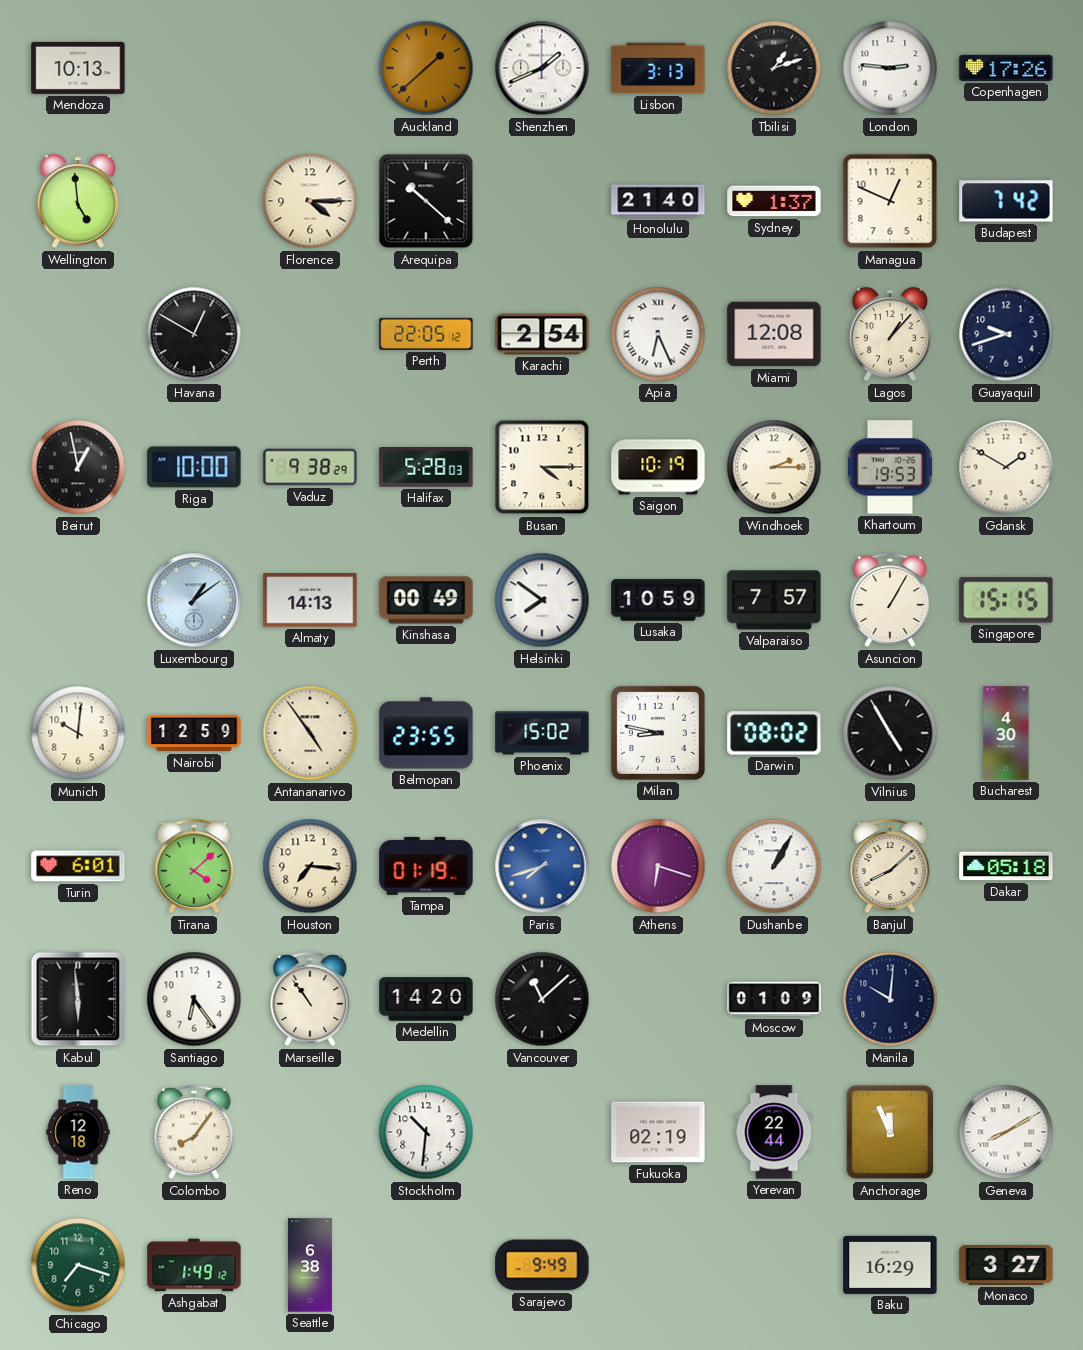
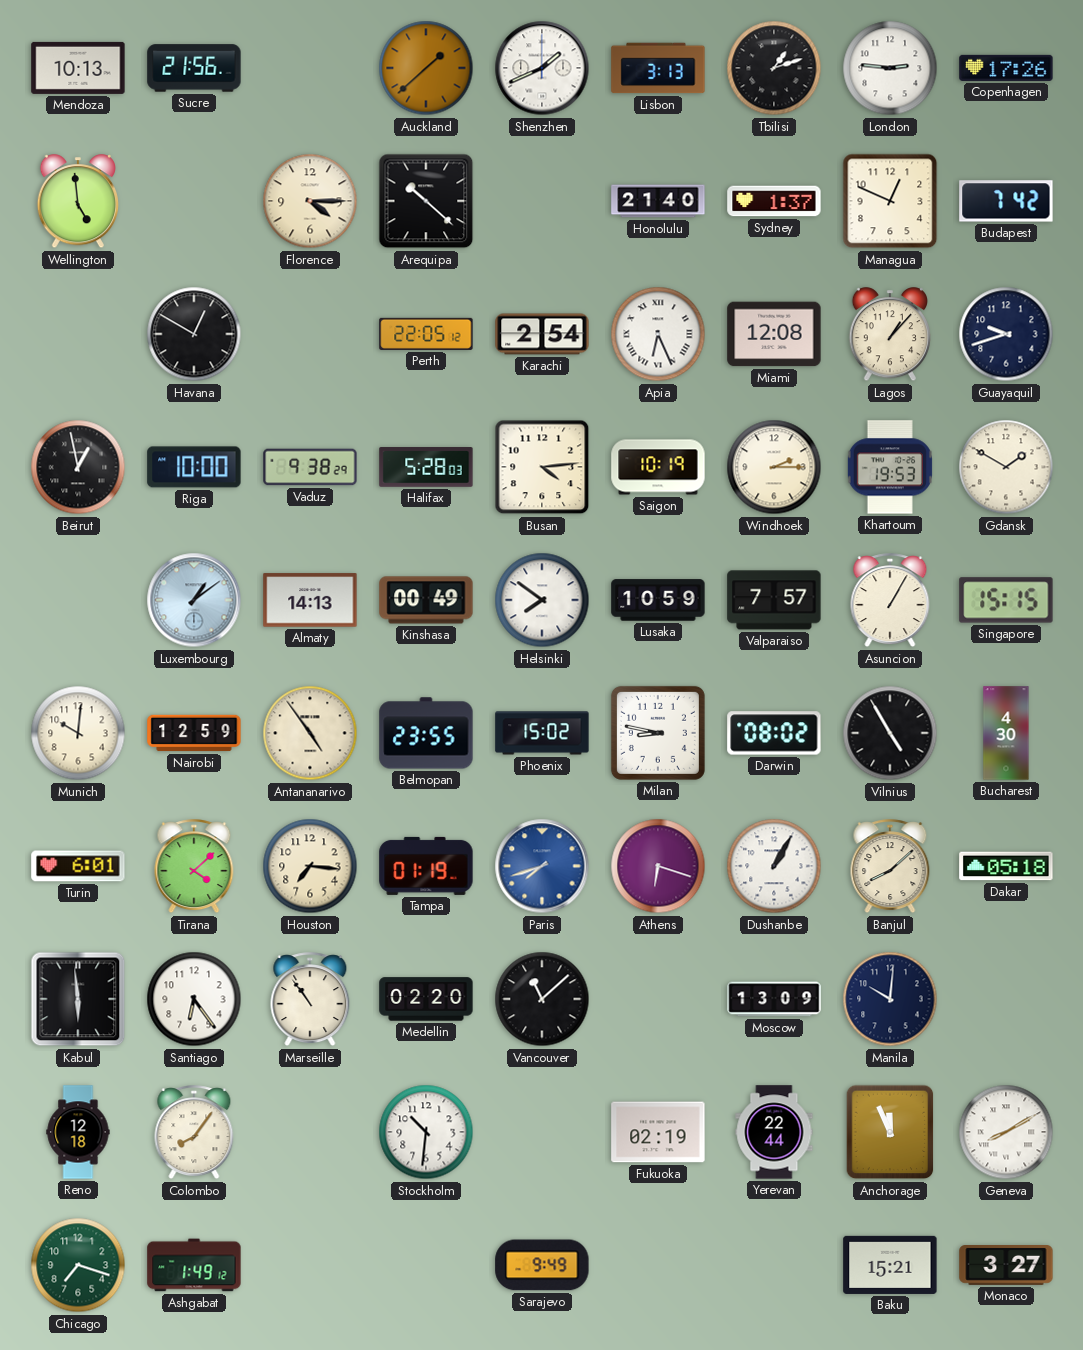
Sucre: none -> 21:56
Busan: 4:15 -> 4:14
Medellin: 14:20 -> 02:20
Moscow: 01:09 -> 13:09
Seattle: 6:38 -> none
Baku: 16:29 -> 15:21
